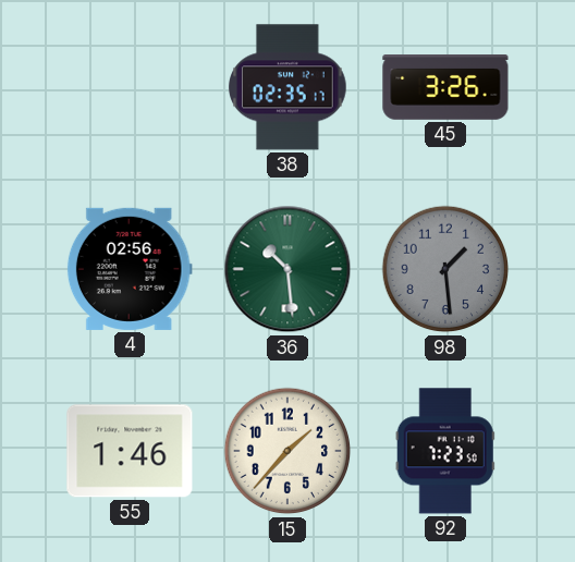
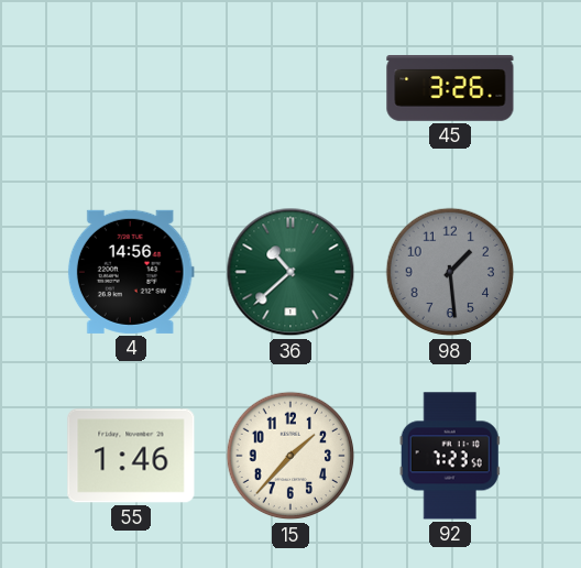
38: 02:35 -> none
4: 02:56 -> 14:56
36: 10:29 -> 10:38
